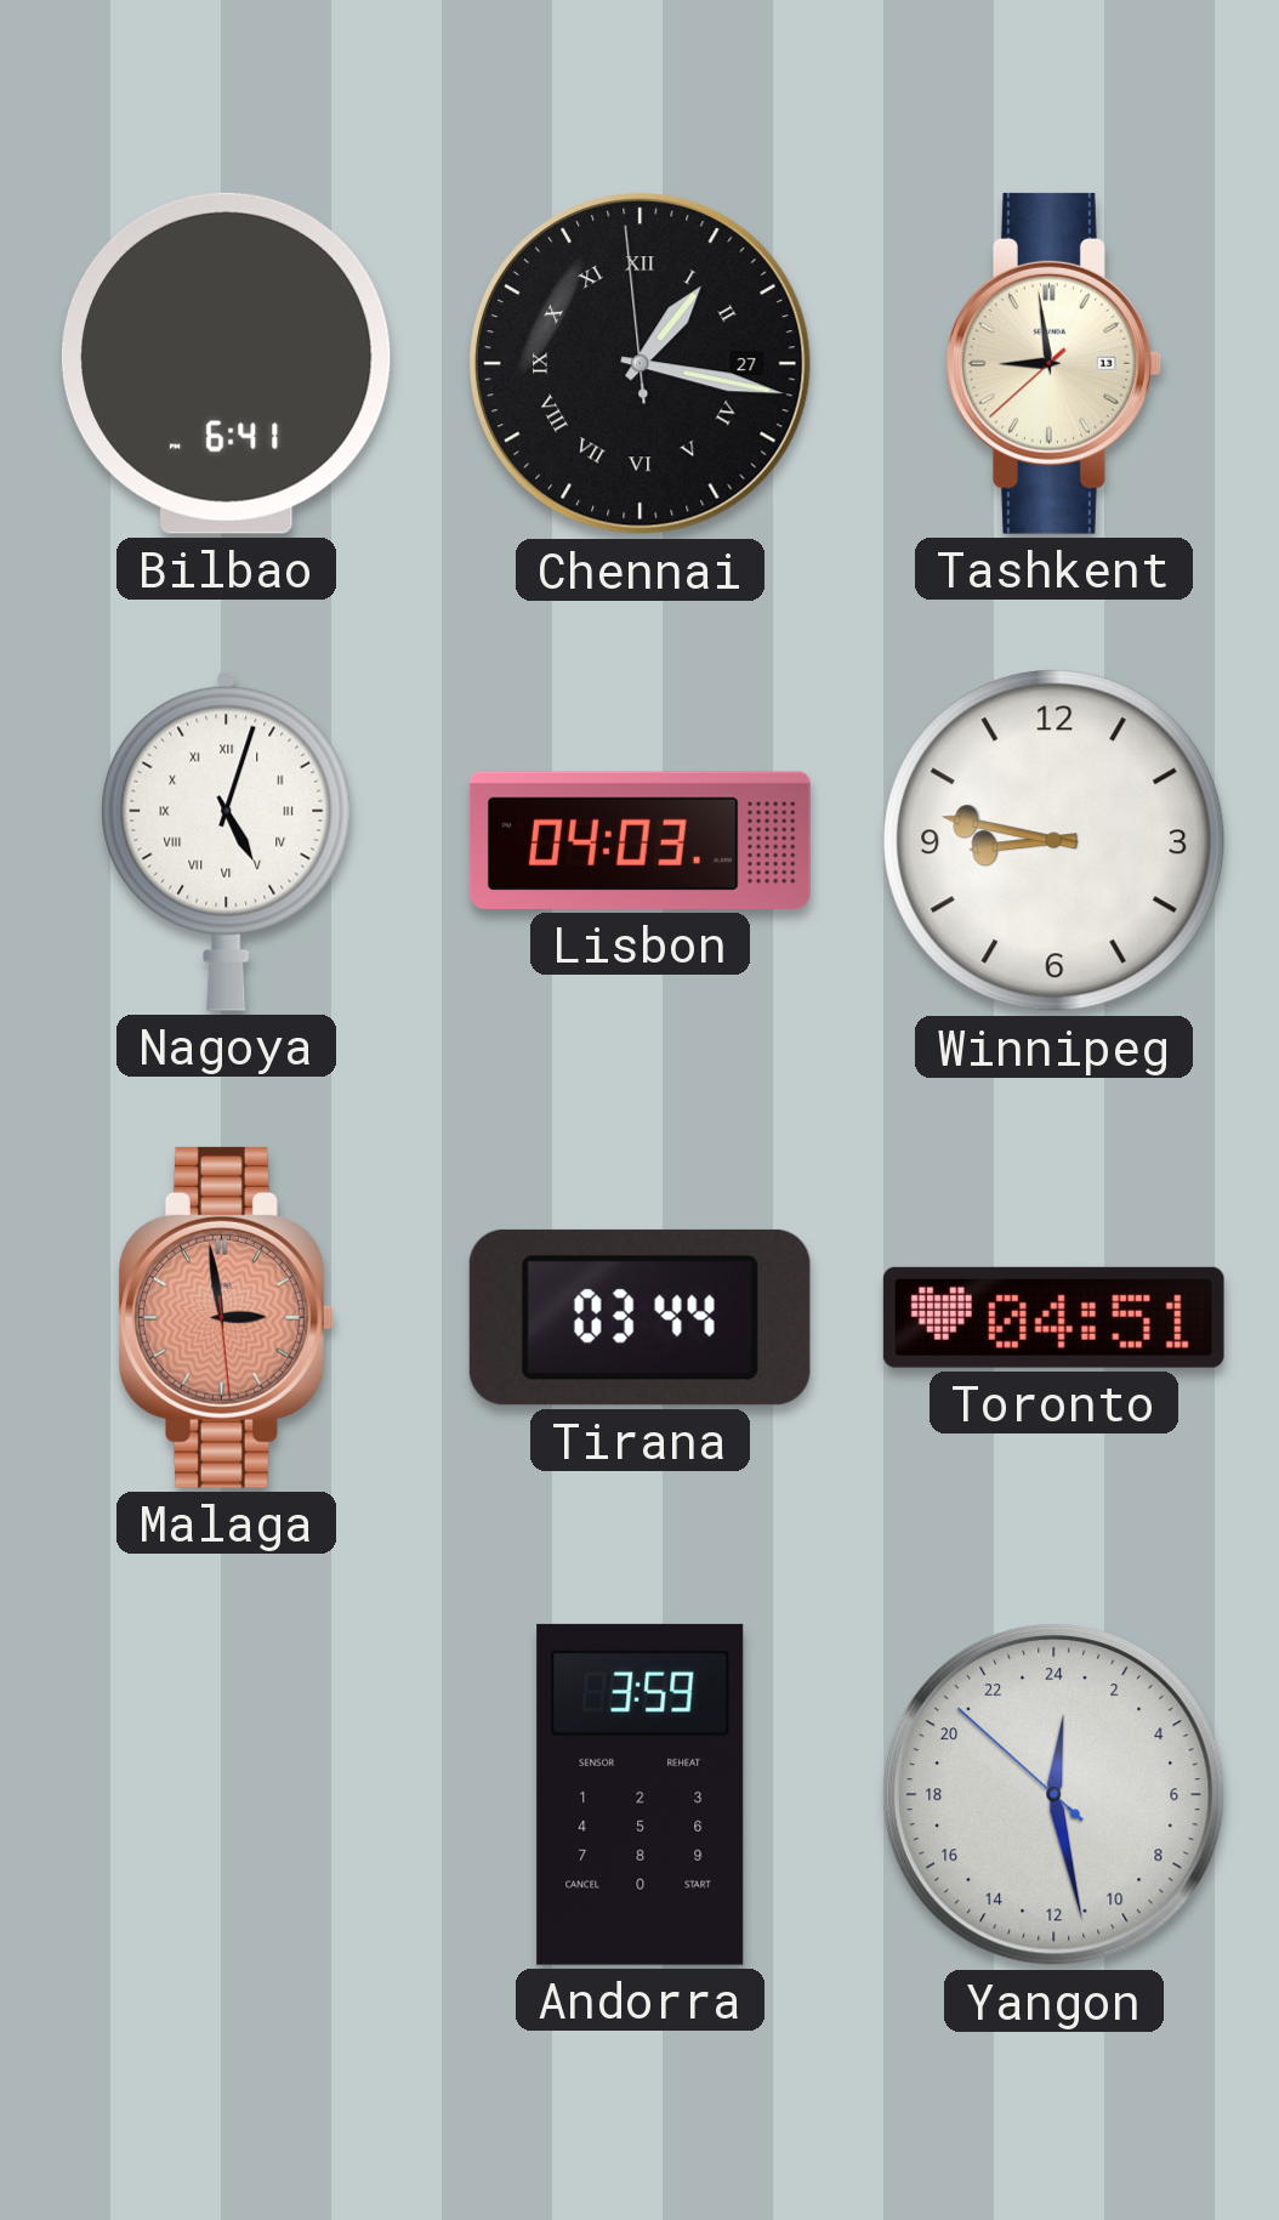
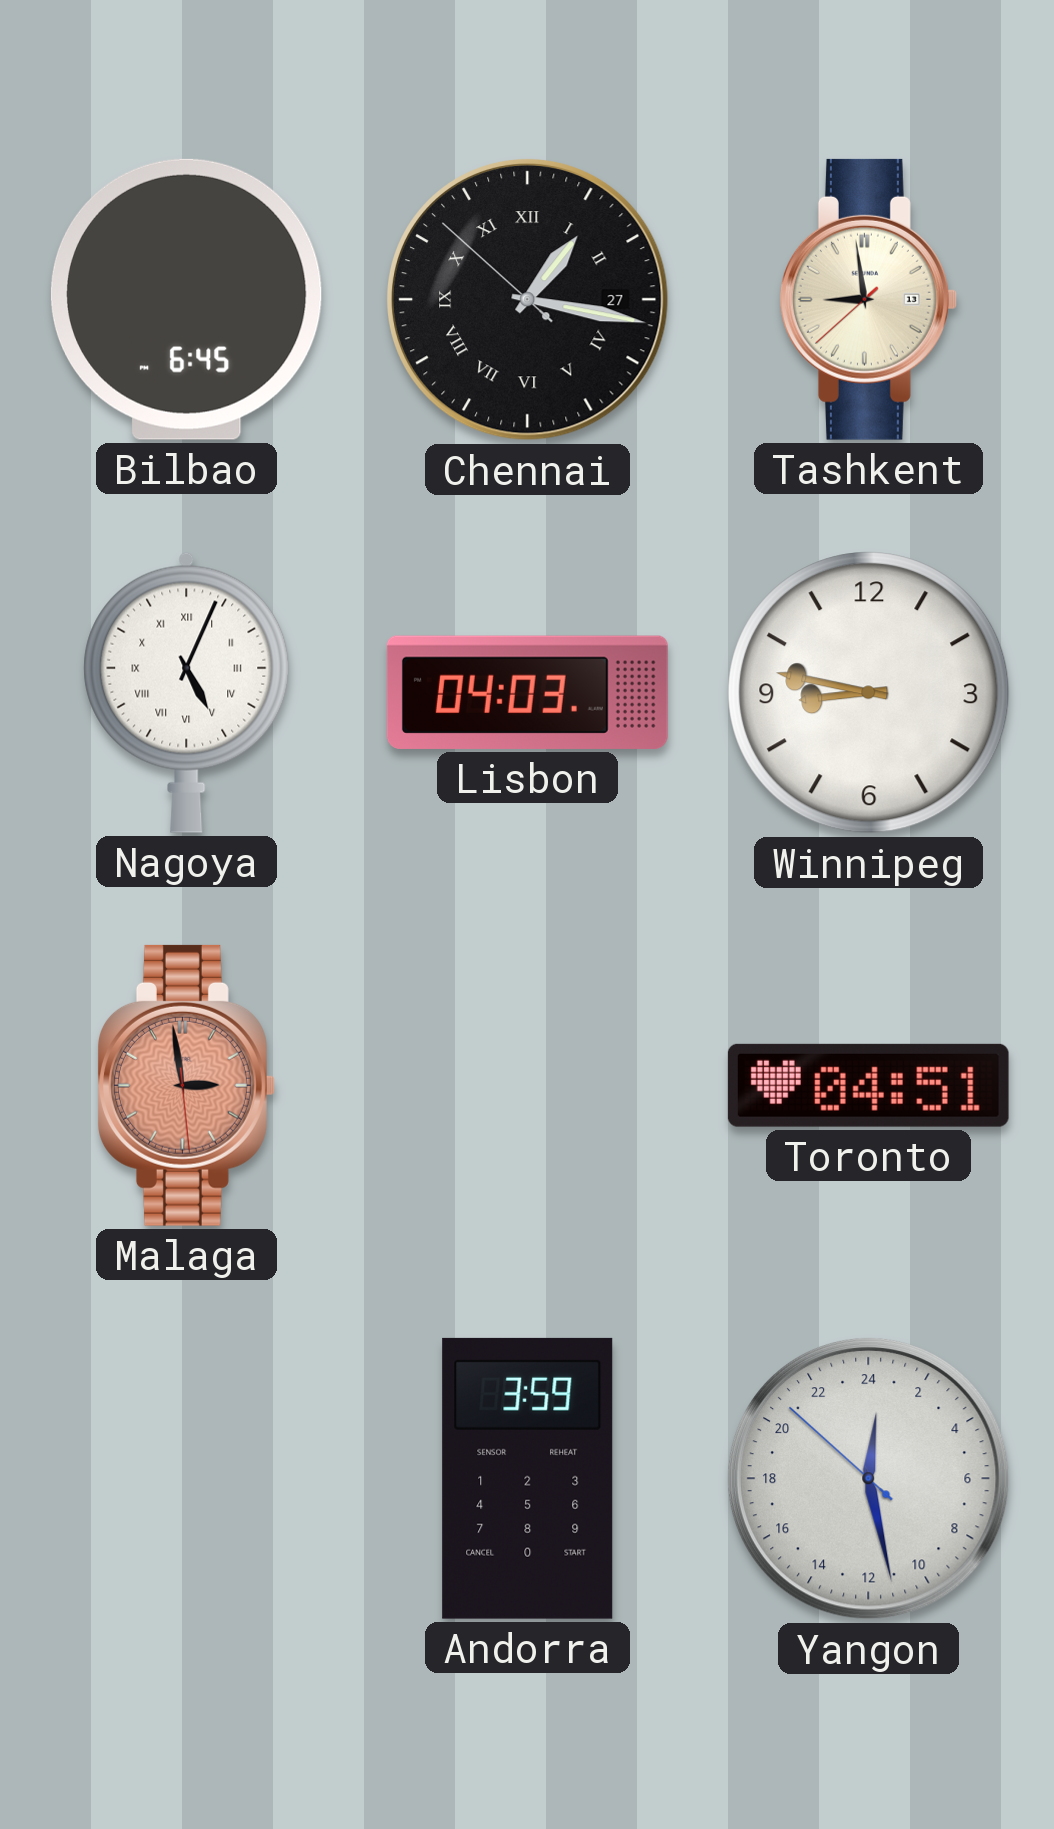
Bilbao: 6:41 -> 6:45
Chennai: 1:16:59 -> 1:16:52
Nagoya: 5:03 -> 5:04
Tirana: 03:44 -> none
